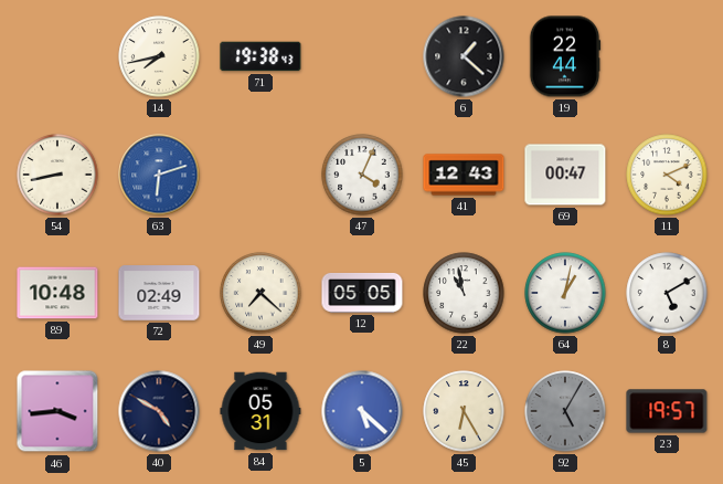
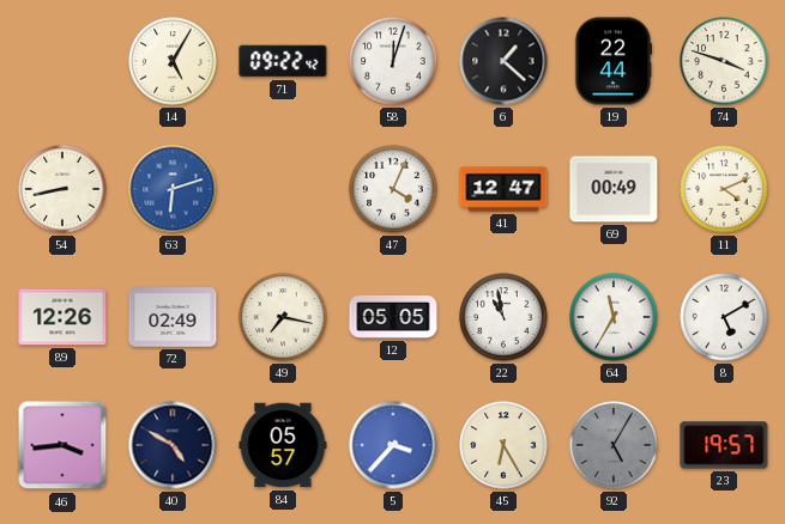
14: 7:43 -> 5:05
71: 19:38 -> 09:22
58: none -> 12:03
74: none -> 3:48
41: 12:43 -> 12:47
69: 00:47 -> 00:49
89: 10:48 -> 12:26
49: 7:22 -> 7:17
64: 1:02 -> 11:35
84: 05:31 -> 05:57
5: 5:22 -> 3:37
